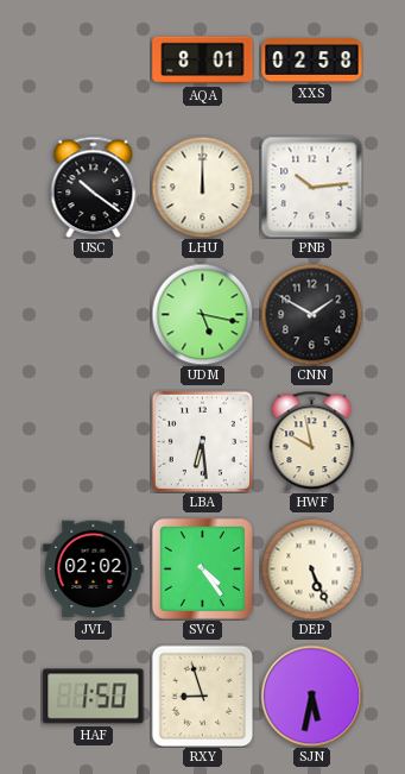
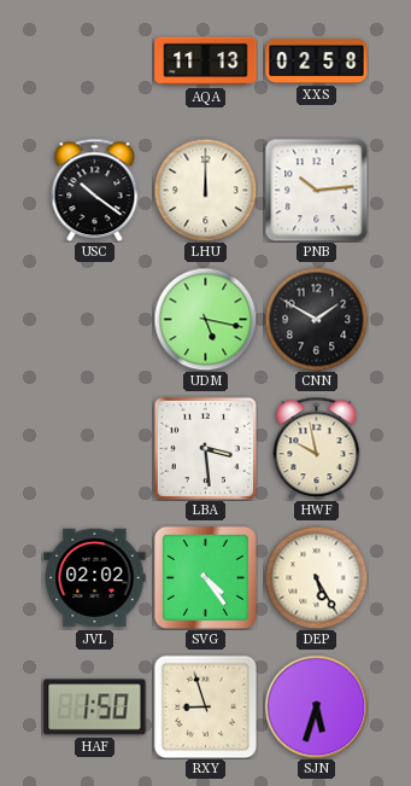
AQA: 8:01 -> 11:13
LBA: 6:29 -> 3:29
DEP: 5:26 -> 5:25
SJN: 5:32 -> 5:33
